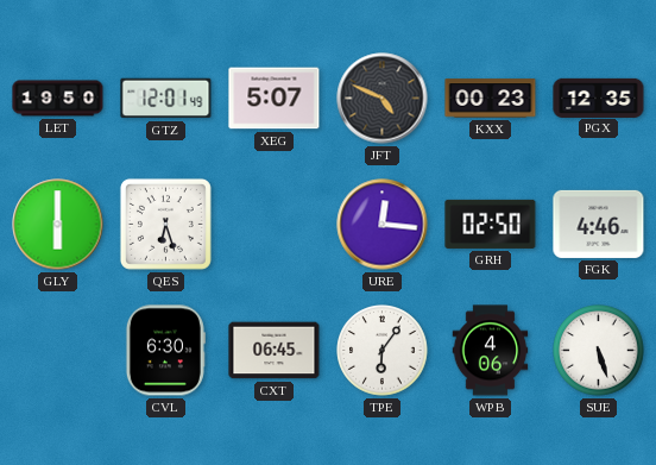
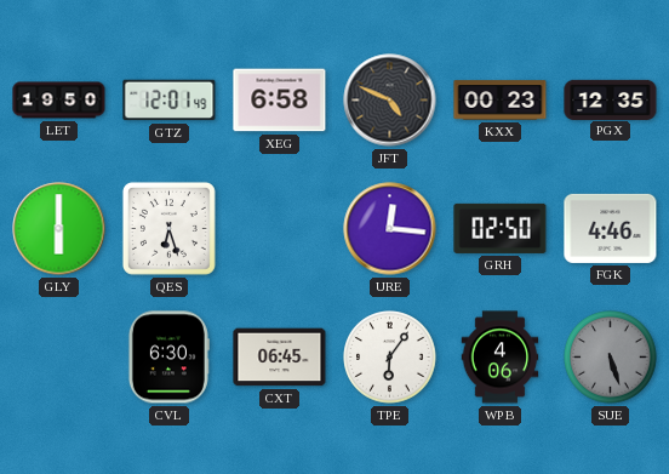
XEG: 5:07 -> 6:58
SUE dial: white -> grey
